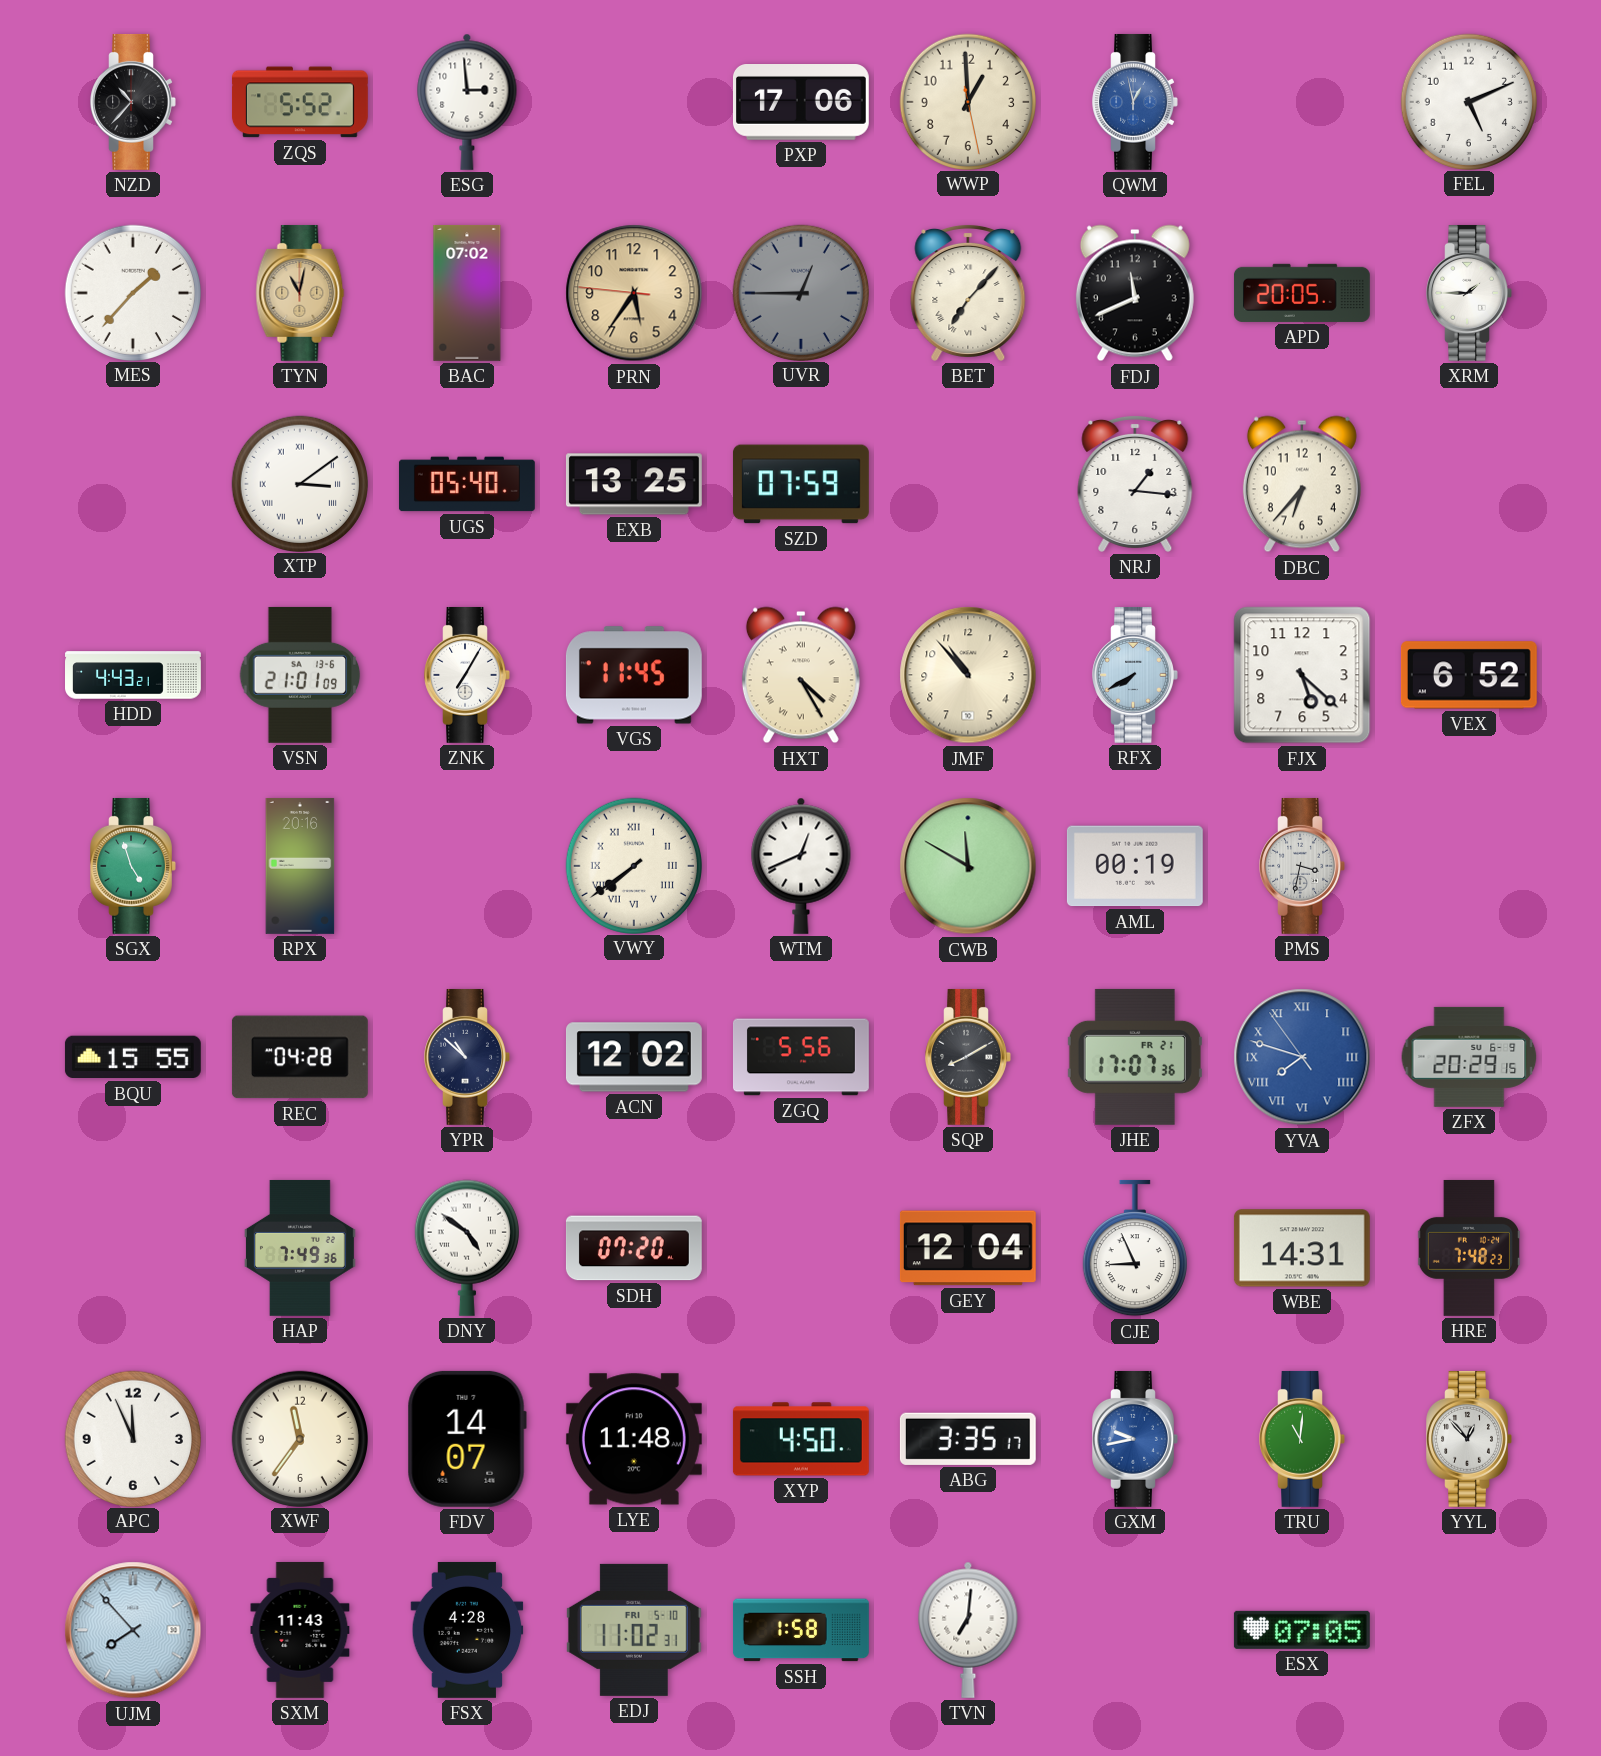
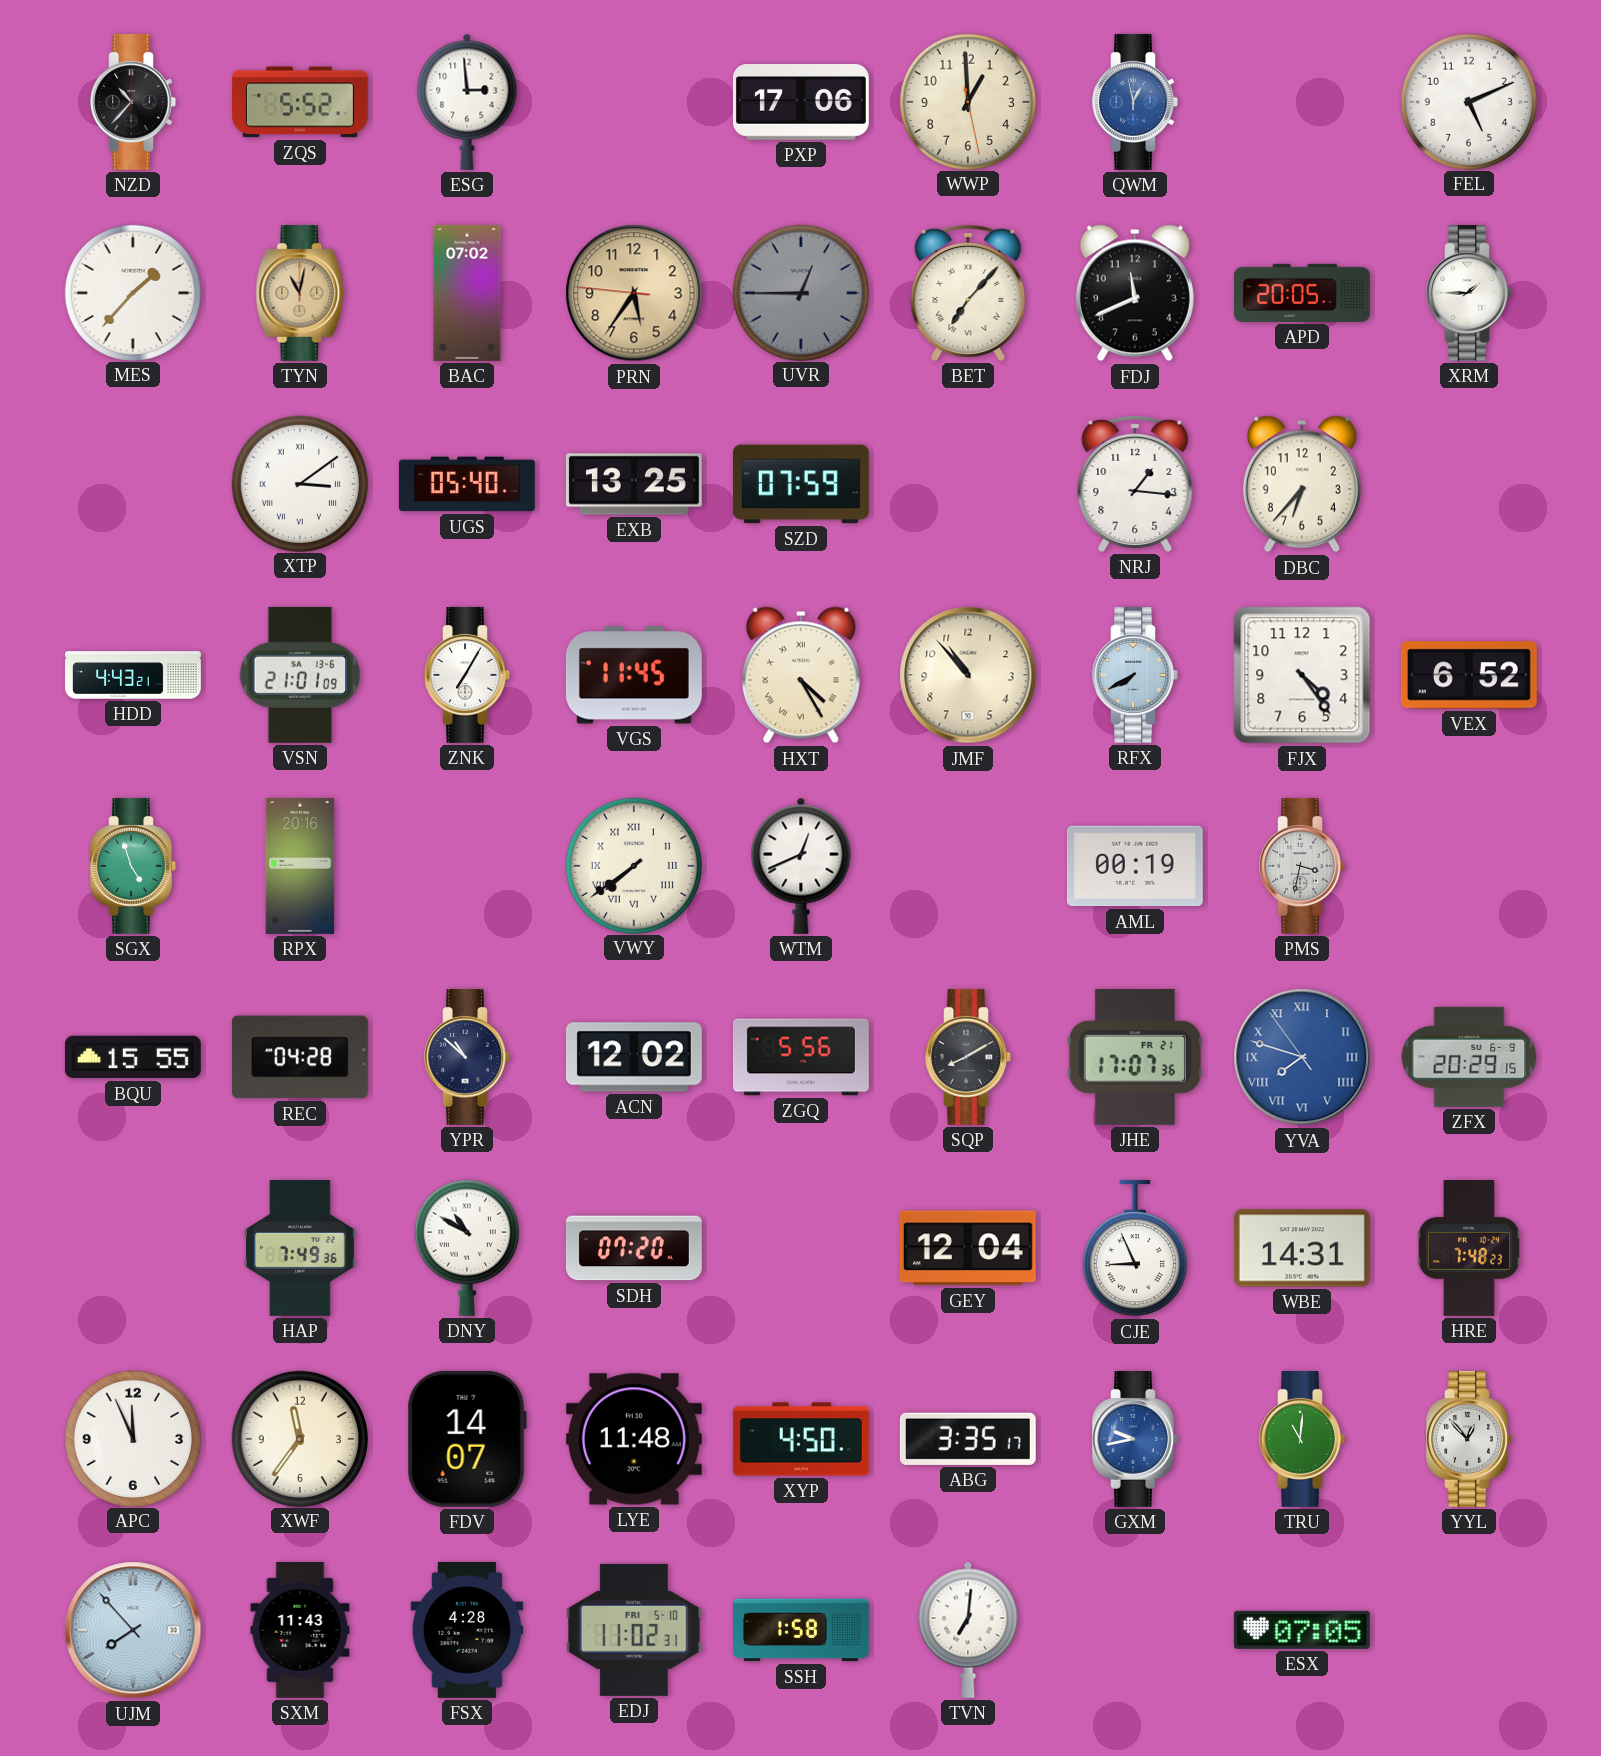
FJX: 5:22 -> 4:24
CWB: 11:50 -> none
DNY: 4:51 -> 10:50
